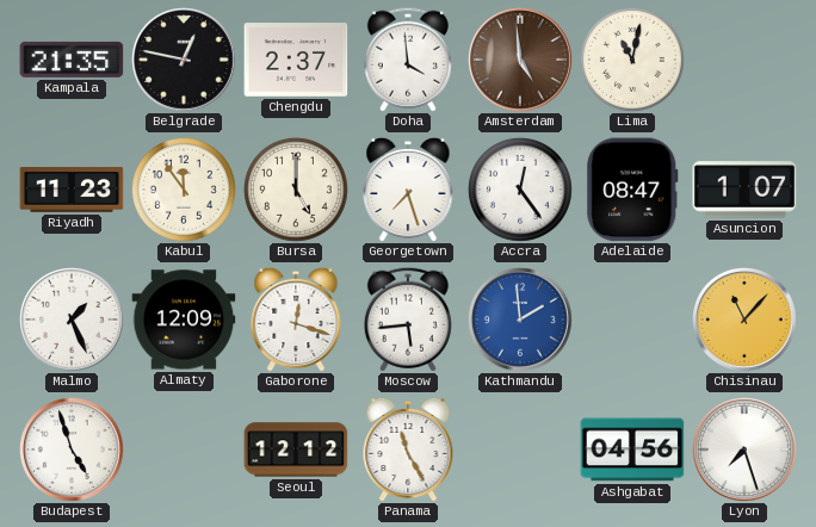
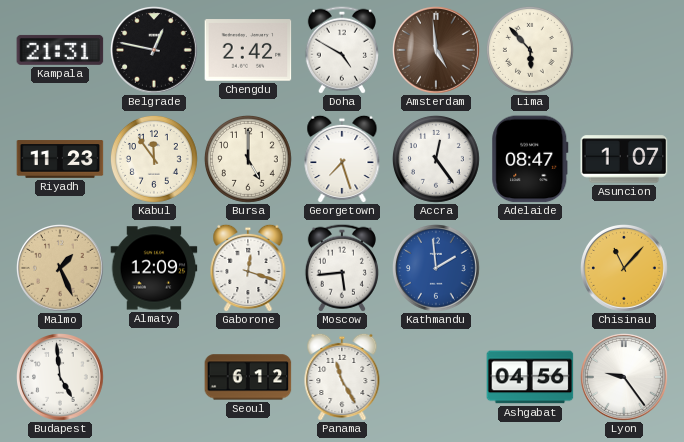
Kampala: 21:35 -> 21:31
Chengdu: 2:37 -> 2:42
Doha: 3:59 -> 4:50
Lima: 11:02 -> 5:53
Malmo dial: white -> champagne
Budapest: 4:57 -> 4:59
Seoul: 12:12 -> 6:12
Lyon: 7:27 -> 9:24
